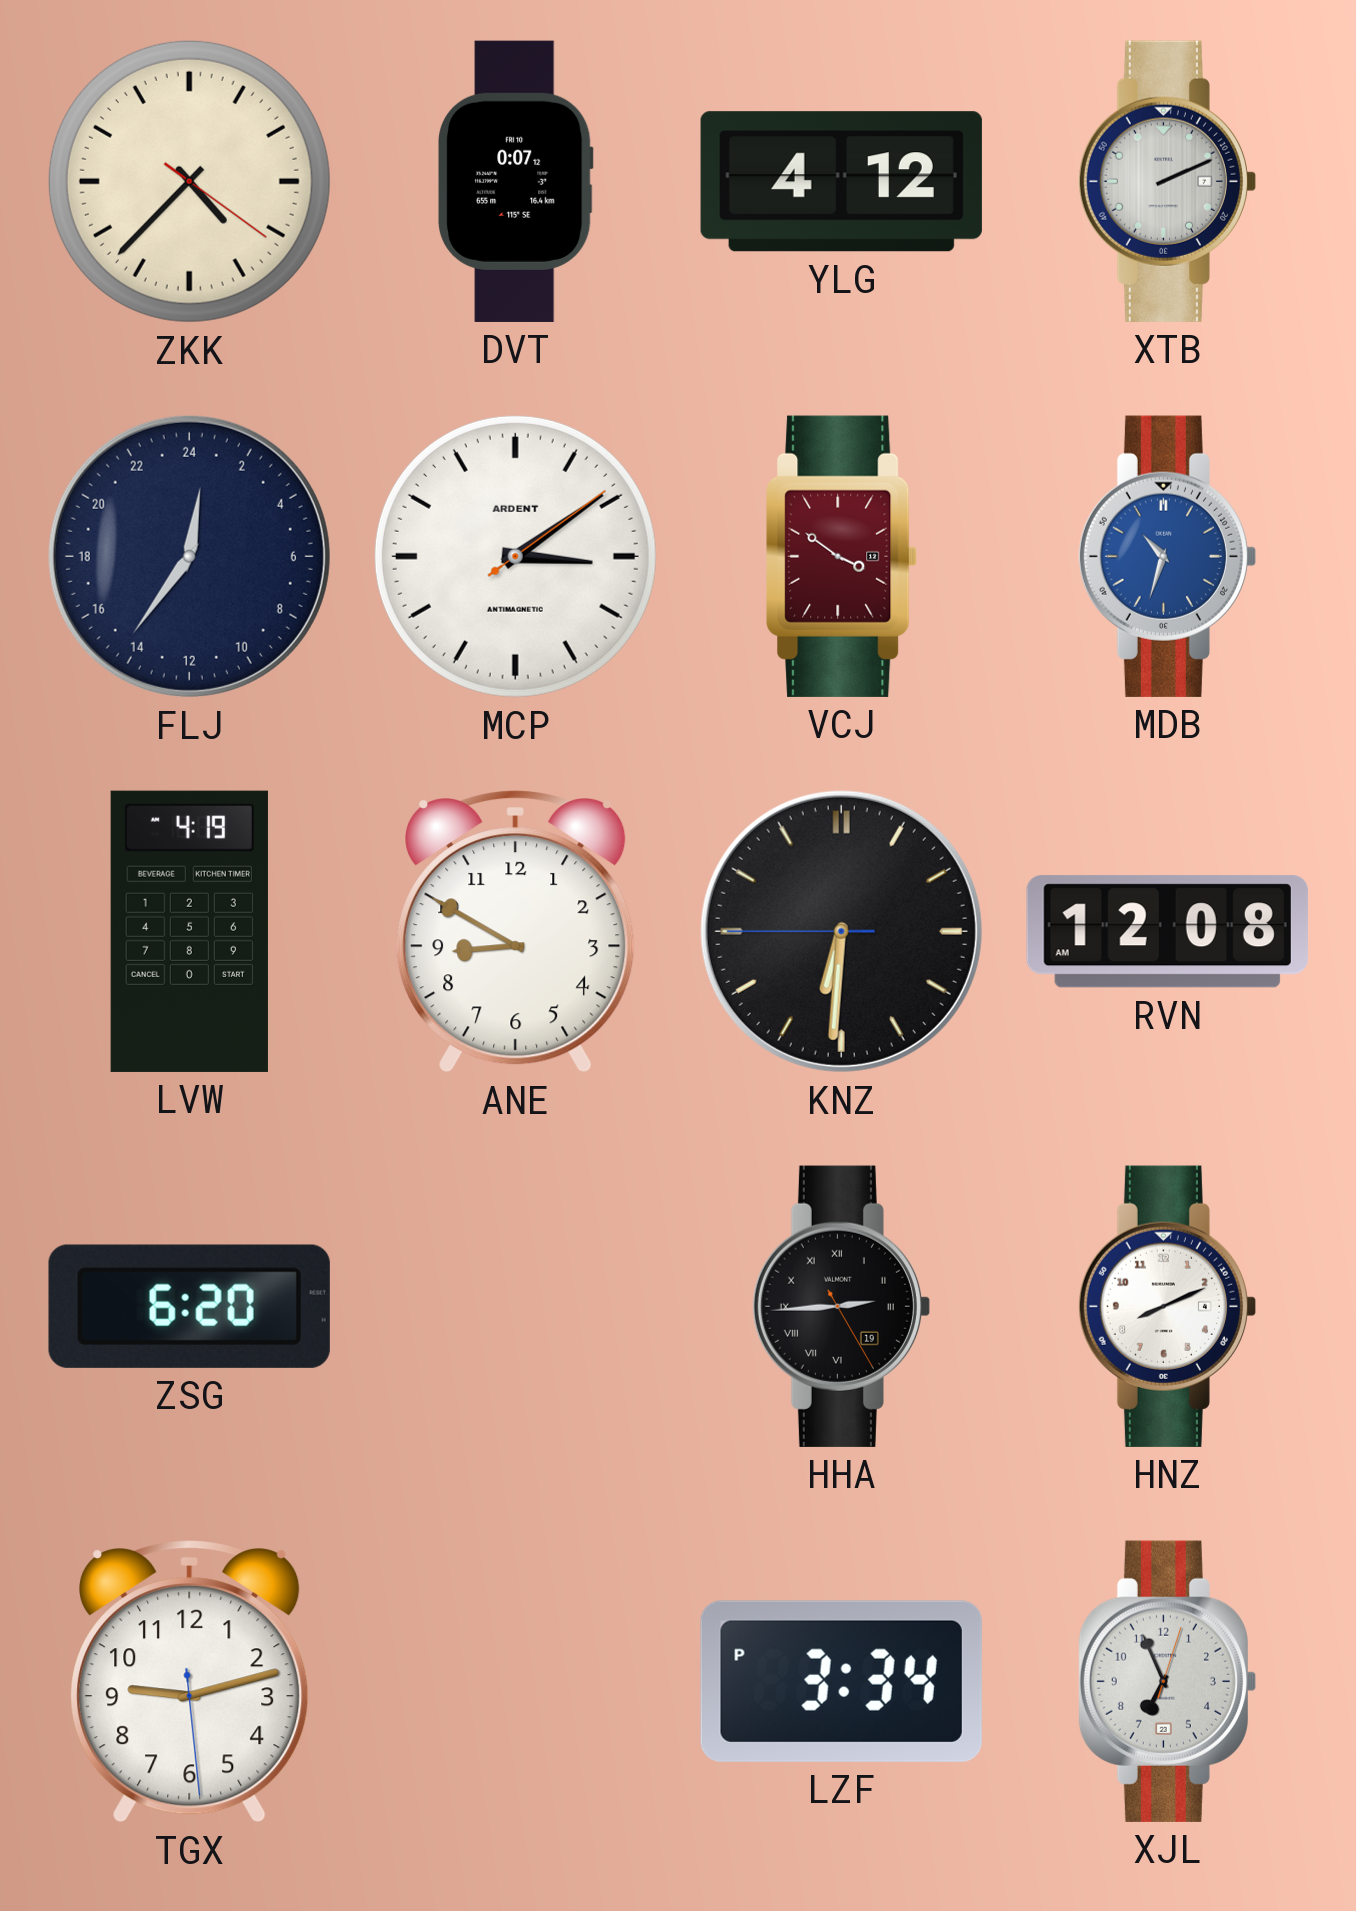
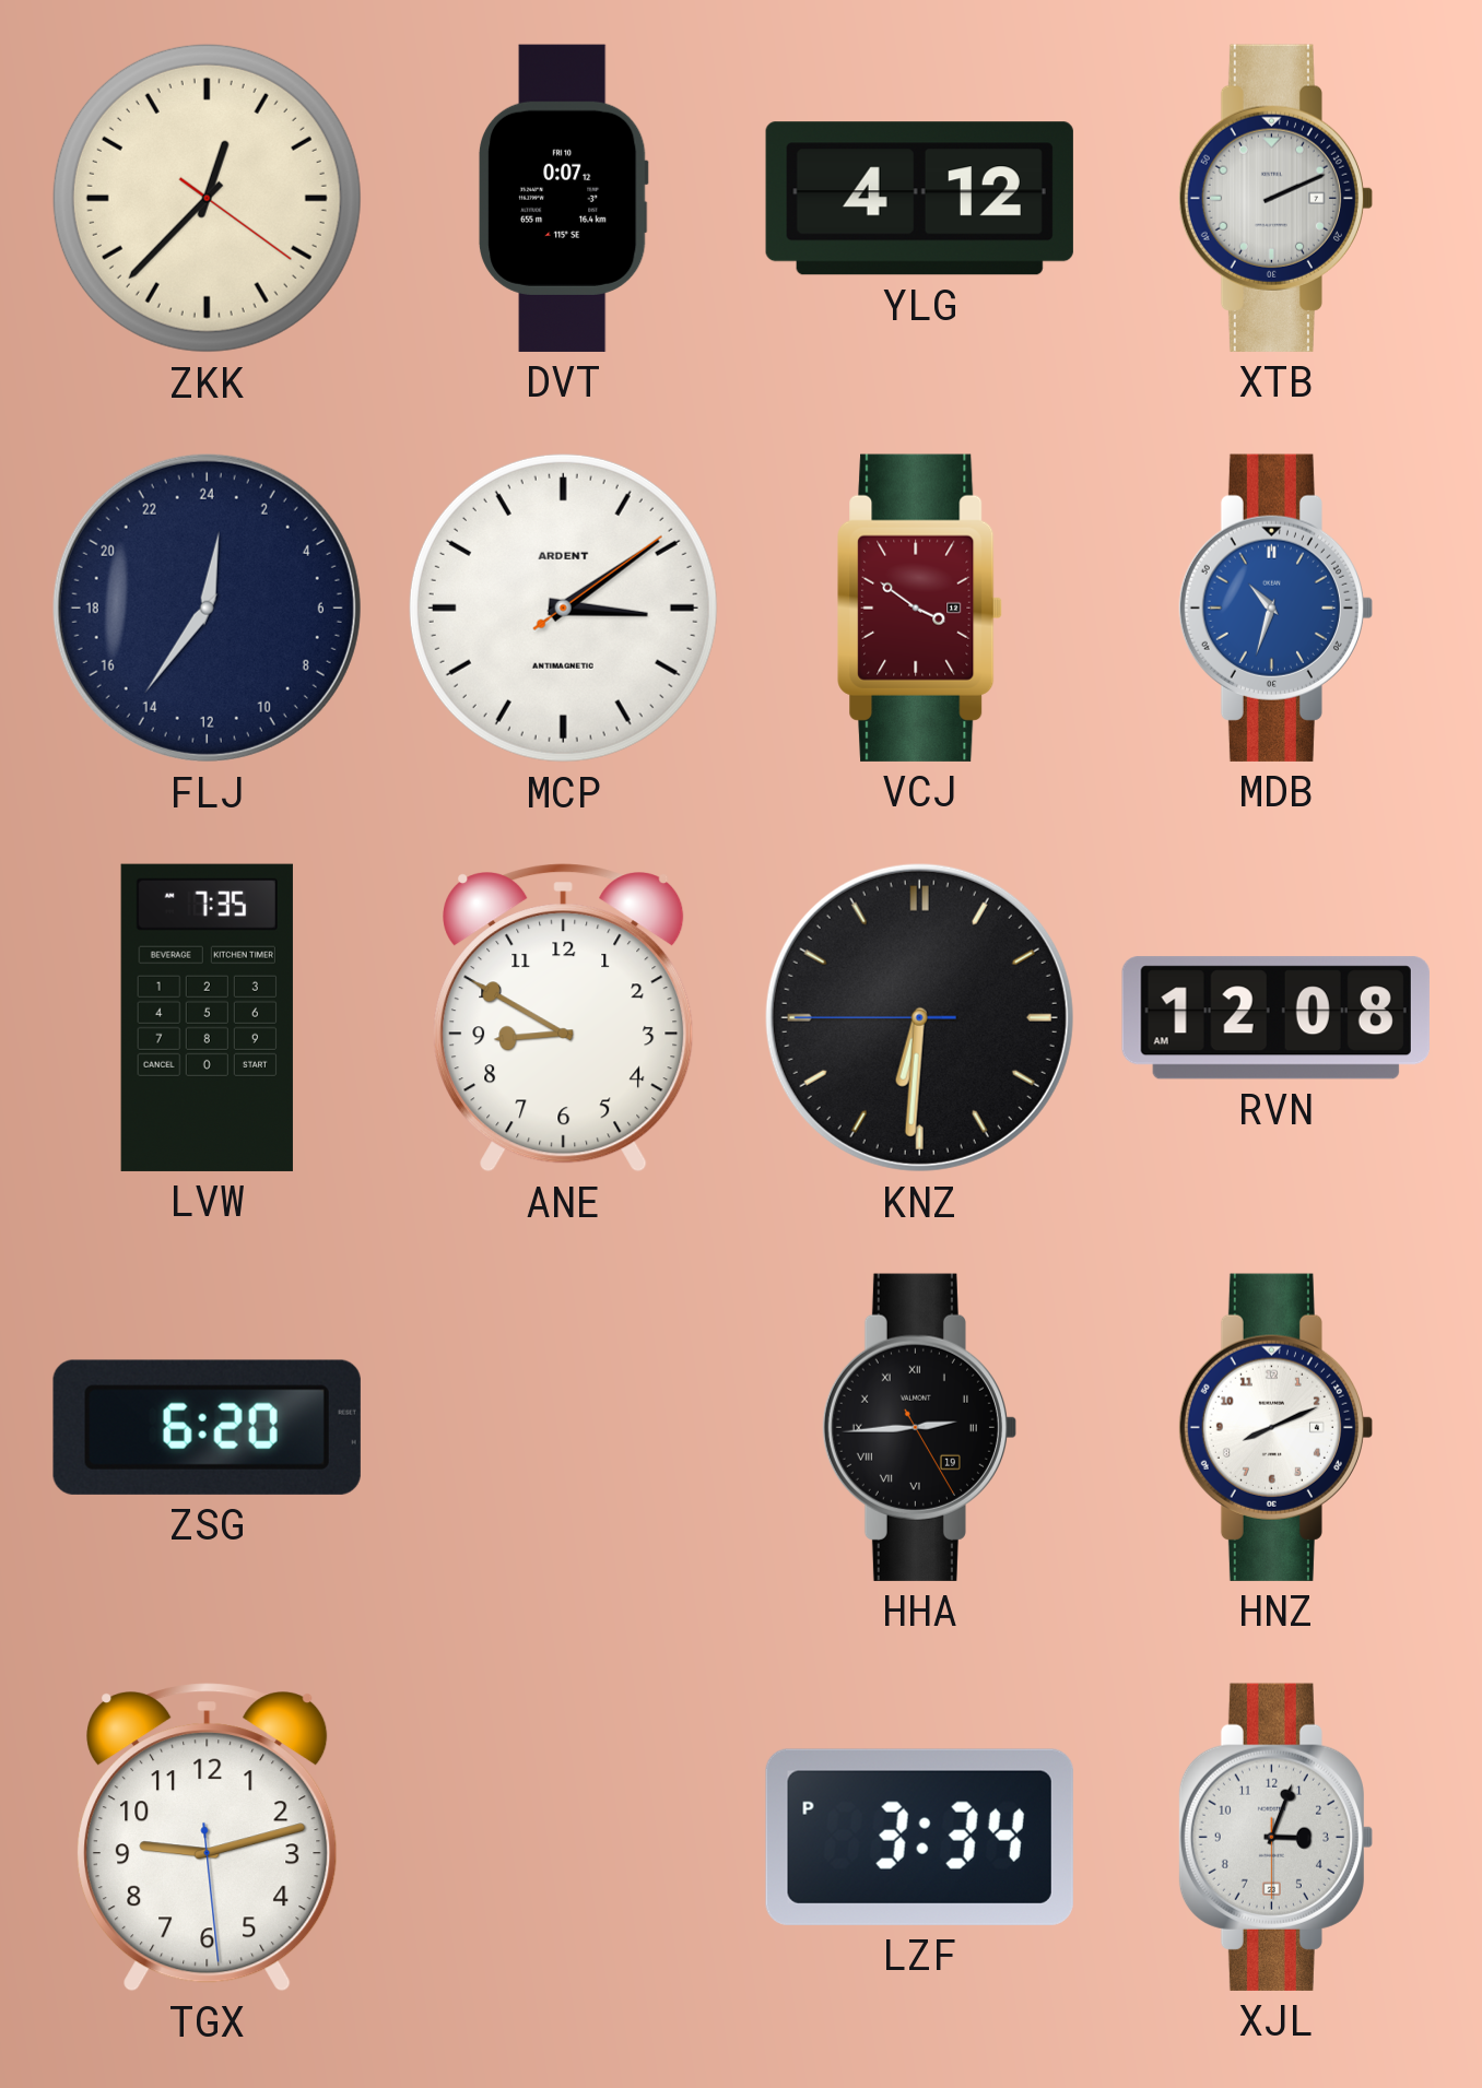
ZKK: 4:37 -> 12:37
LVW: 4:19 -> 7:35
XJL: 6:56 -> 3:03
